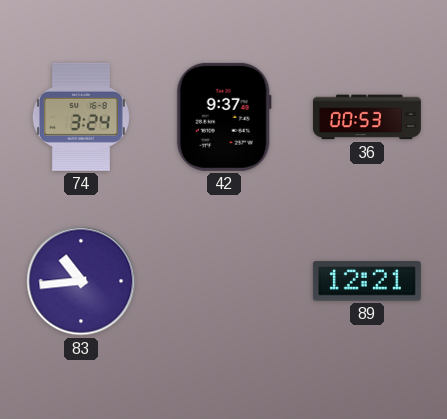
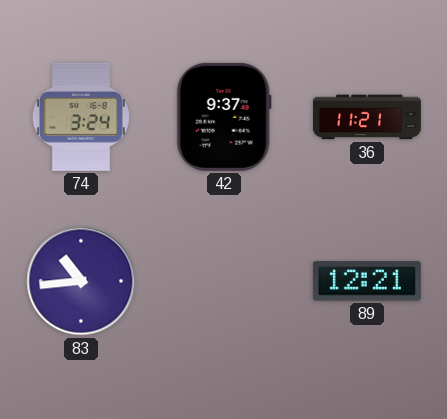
36: 00:53 -> 11:21
